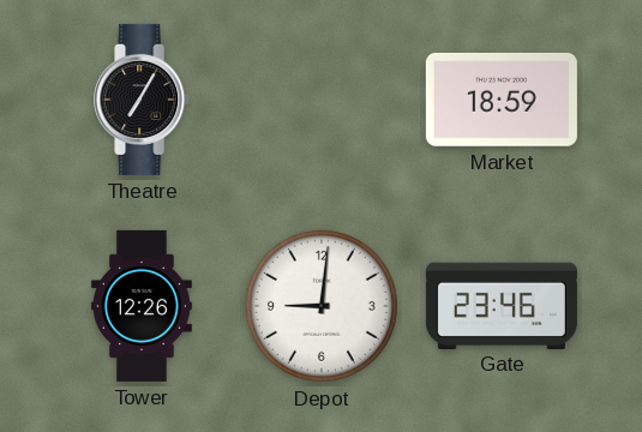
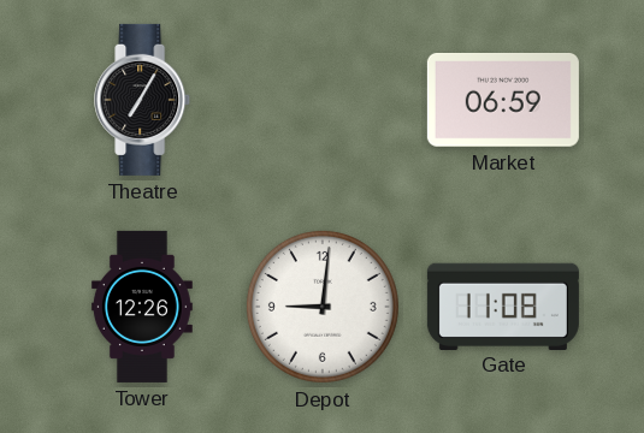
Market: 18:59 -> 06:59
Gate: 23:46 -> 11:08
